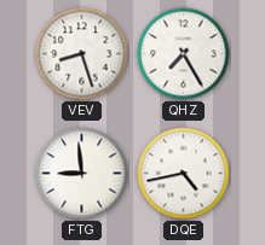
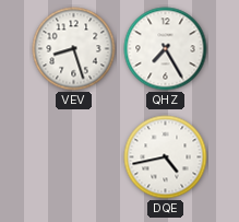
FTG: 8:59 -> none
